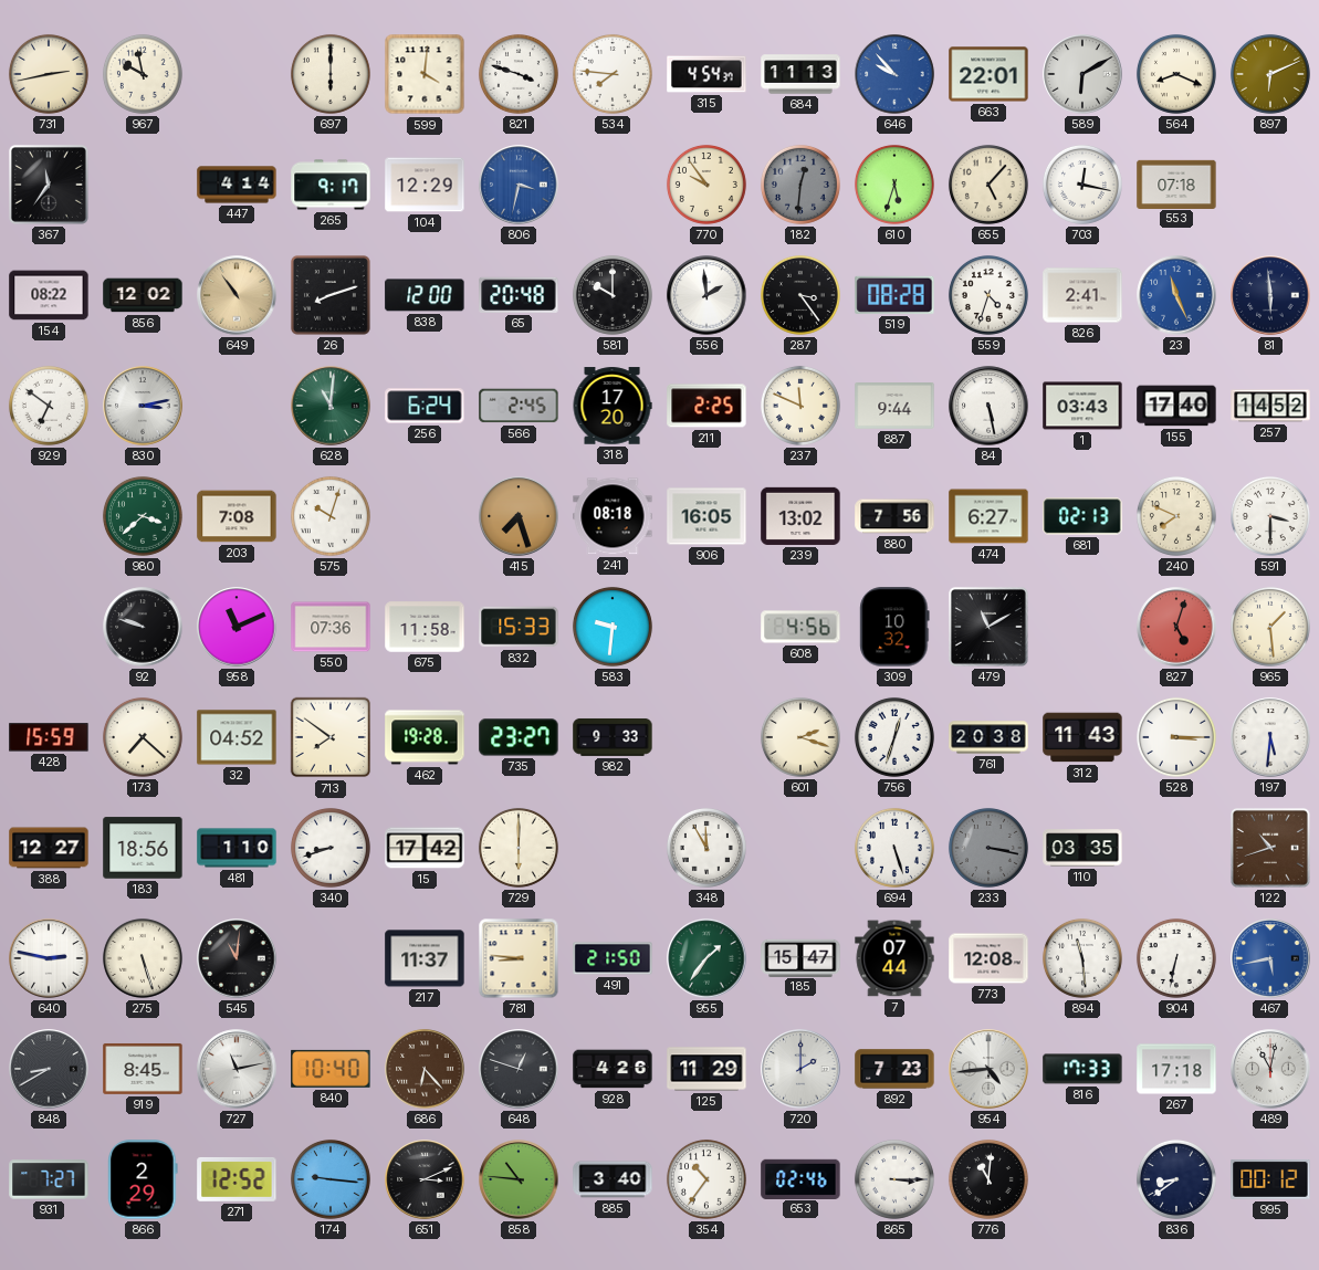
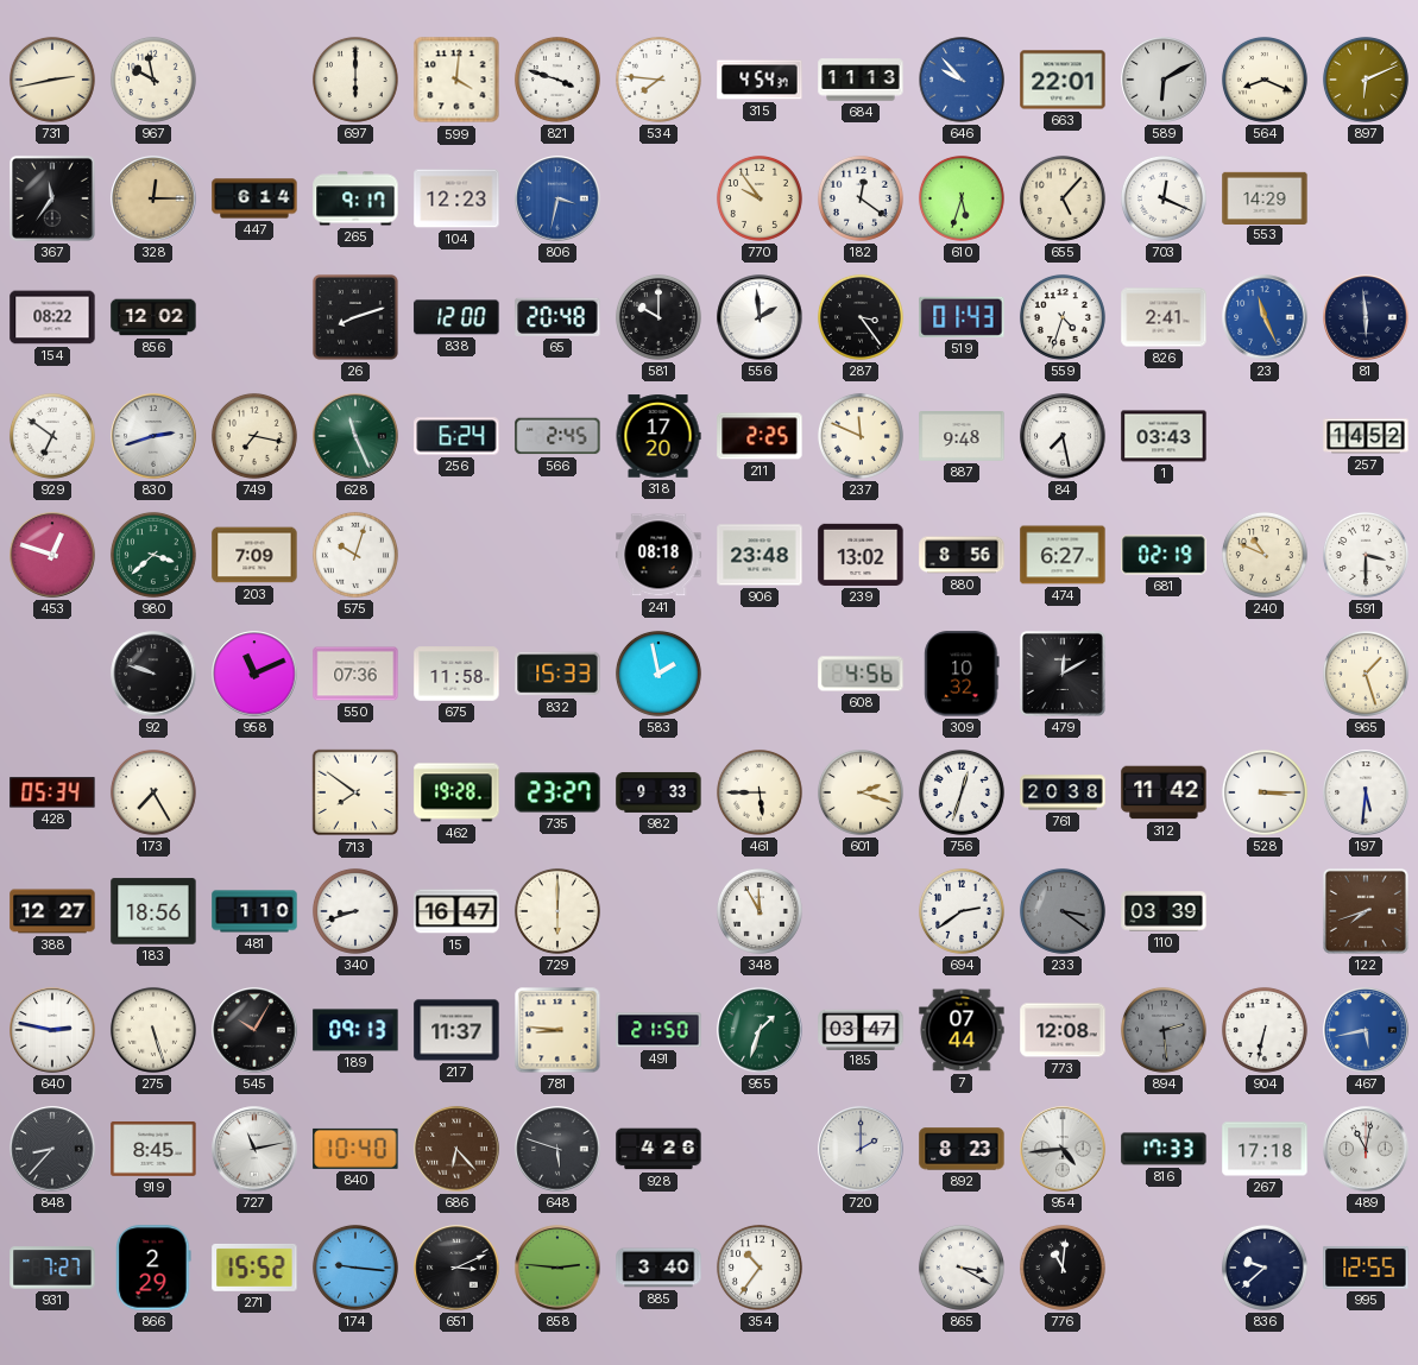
328: none -> 12:15
447: 4:14 -> 6:14
104: 12:29 -> 12:23
182: 12:31 -> 12:21
182 dial: grey -> white
703: 12:17 -> 12:19
553: 07:18 -> 14:29
649: 10:54 -> none
519: 08:28 -> 01:43
830: 3:13 -> 2:42
749: none -> 7:17
628: 11:01 -> 11:26
887: 9:44 -> 9:48
84: 5:28 -> 7:28
155: 17:40 -> none
453: none -> 12:48
203: 7:08 -> 7:09
415: 7:27 -> none
906: 16:05 -> 23:48
880: 7:56 -> 8:56
681: 02:13 -> 02:19
240: 7:49 -> 10:49
583: 9:31 -> 1:58
479: 11:10 -> 12:10
827: 5:03 -> none
965: 1:29 -> 1:27
428: 15:59 -> 05:34
173: 7:22 -> 7:25
32: 04:52 -> none
461: none -> 5:45
312: 11:43 -> 11:42
15: 17:42 -> 16:47
694: 5:27 -> 2:39
233: 3:17 -> 3:21
110: 03:35 -> 03:39
122: 10:42 -> 7:42
545: 11:01 -> 10:05
189: none -> 09:13
955: 1:36 -> 1:33
185: 15:47 -> 03:47
894: 11:29 -> 2:29
894 dial: white -> grey
848: 8:40 -> 8:37
648: 12:48 -> 5:48
125: 11:29 -> none
892: 7:23 -> 8:23
271: 12:52 -> 15:52
858: 10:46 -> 2:46
653: 02:46 -> none
865: 3:15 -> 3:20
836: 8:39 -> 9:38
995: 00:12 -> 12:55
